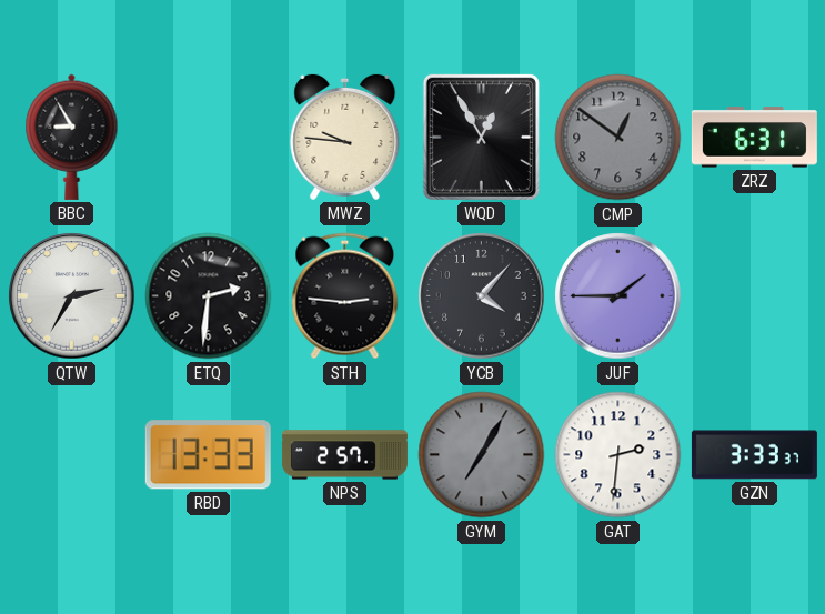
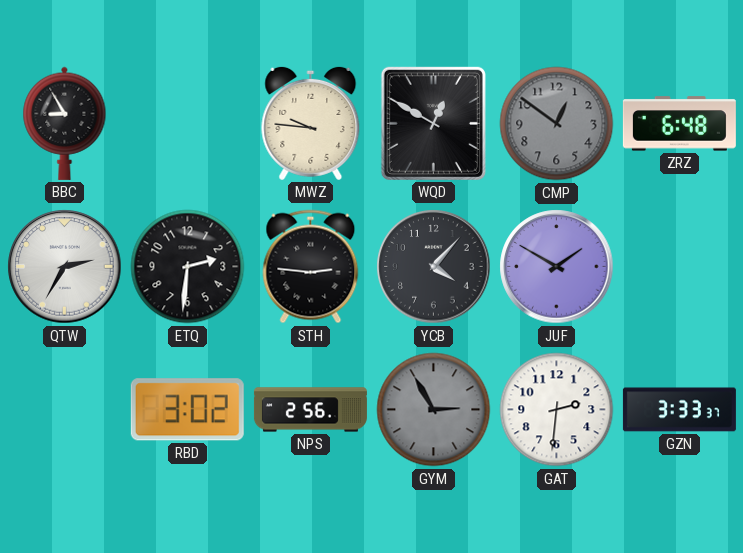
WQD: 12:55 -> 12:50
ZRZ: 6:31 -> 6:48
JUF: 1:45 -> 1:50
RBD: 13:33 -> 3:02
NPS: 2:57 -> 2:56
GYM: 7:05 -> 2:55
